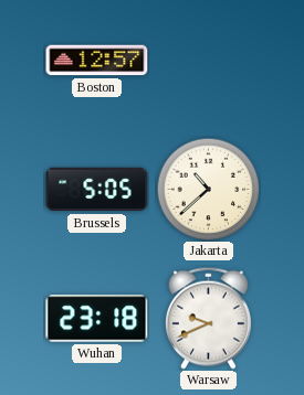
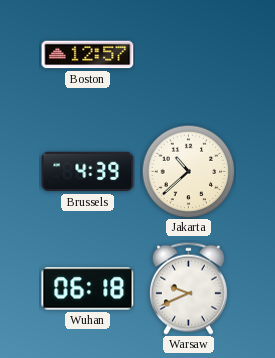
Brussels: 5:05 -> 4:39
Wuhan: 23:18 -> 06:18
